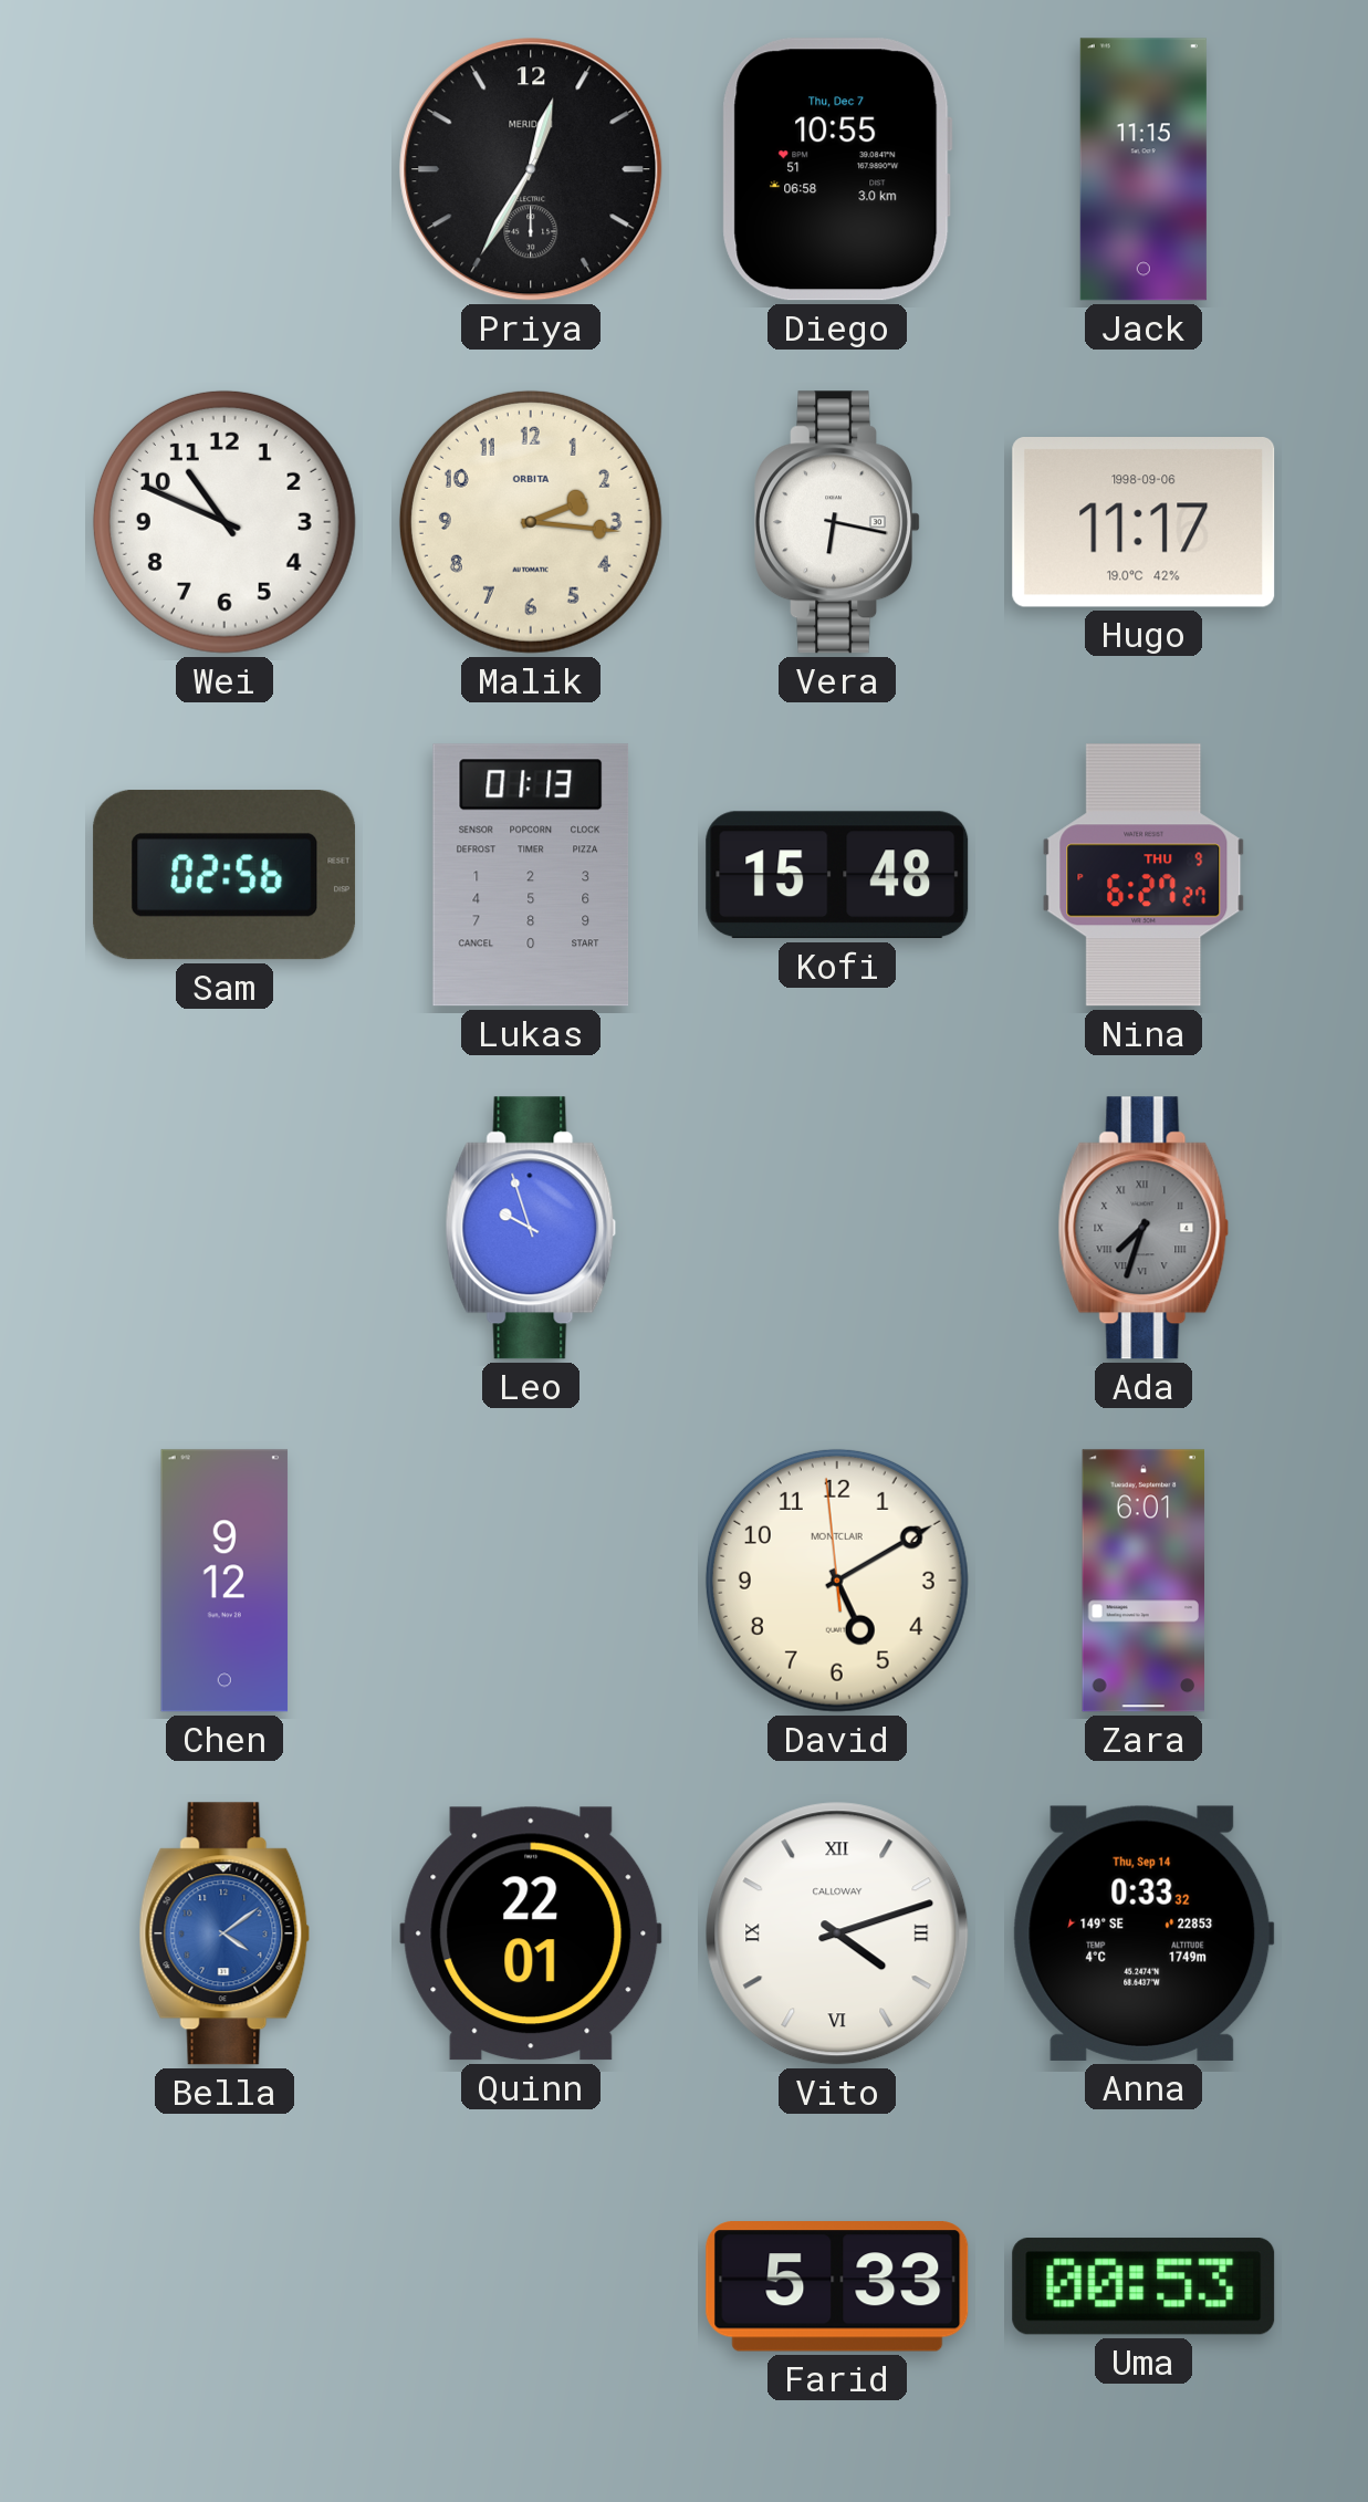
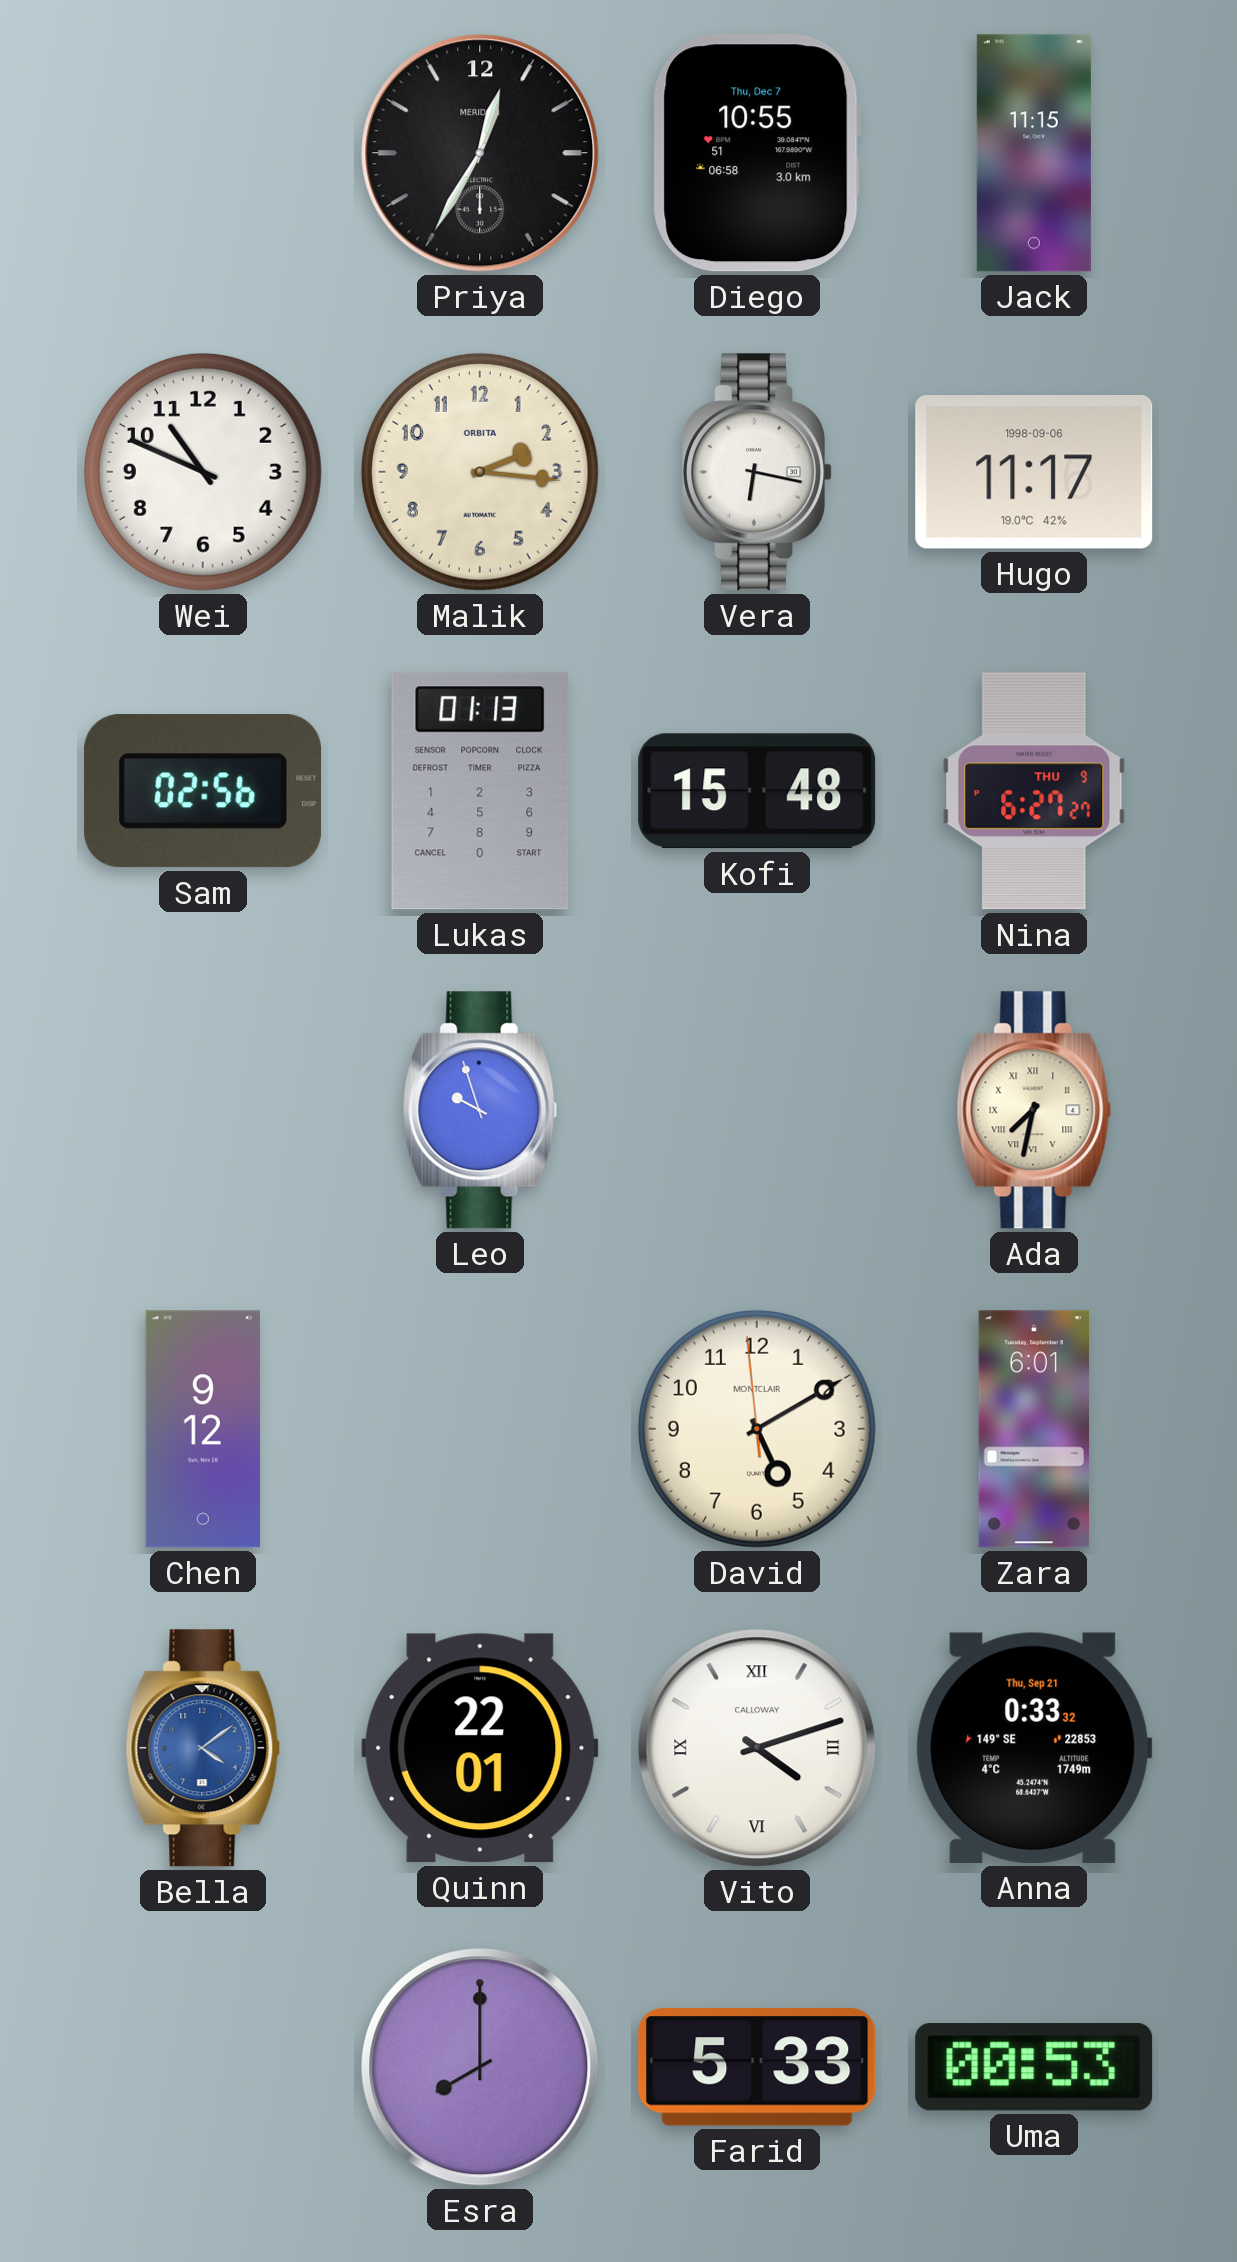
Ada: 7:33 -> 7:32
Ada dial: grey -> cream
Anna date: Thu, Sep 14 -> Thu, Sep 21
Esra: none -> 8:00
